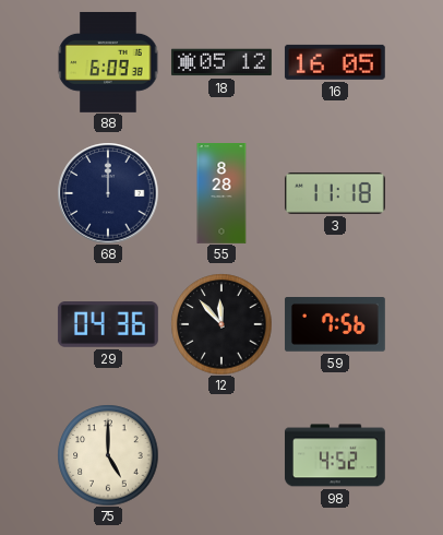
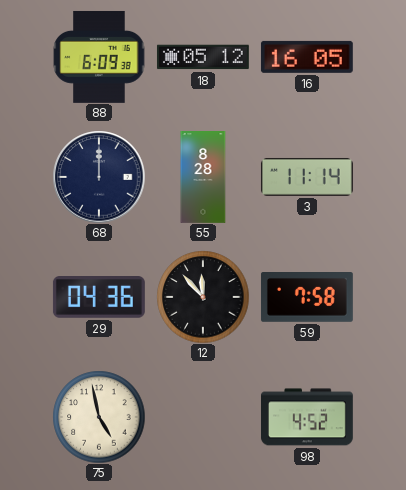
3: 11:18 -> 11:14
59: 7:56 -> 7:58
75: 5:00 -> 4:58
